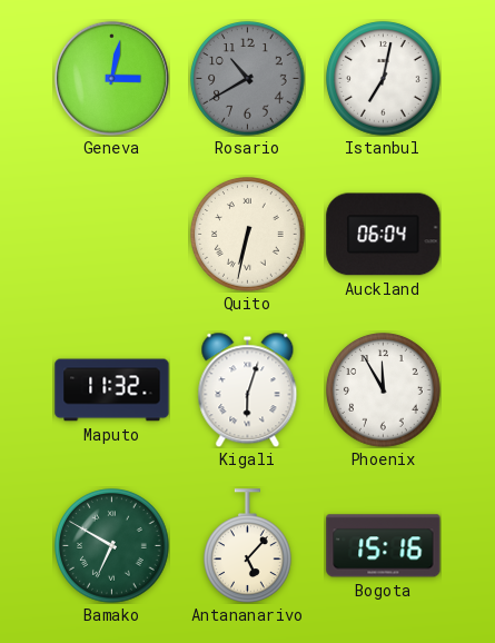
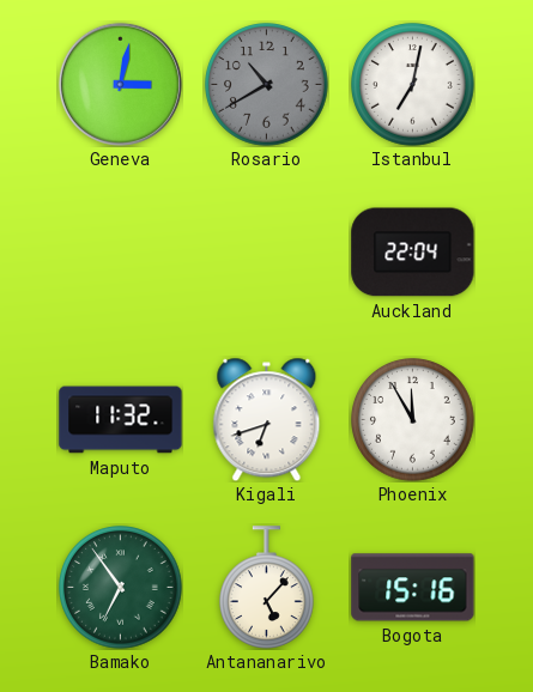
Quito: 6:32 -> none
Auckland: 06:04 -> 22:04
Kigali: 6:03 -> 6:42
Bamako: 6:50 -> 6:54
